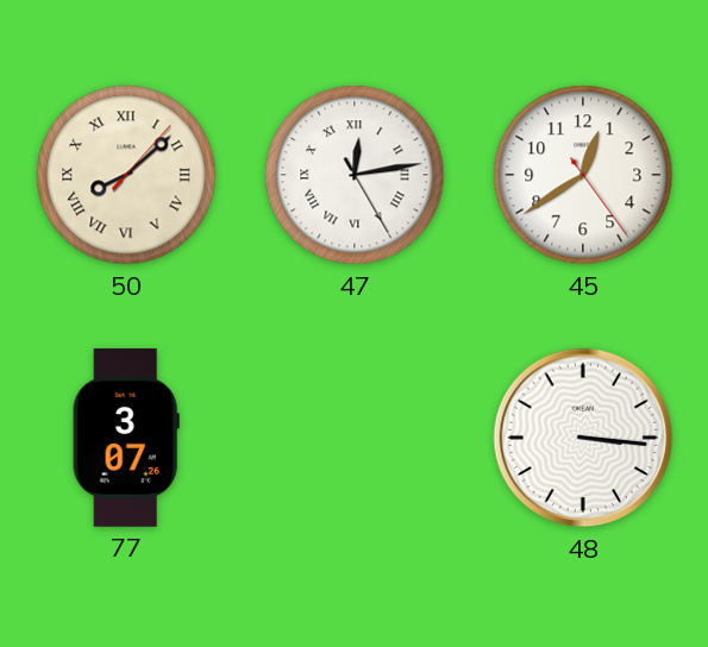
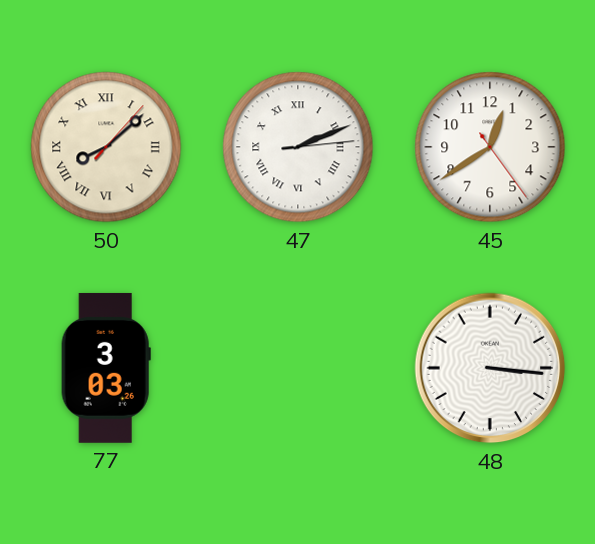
47: 12:13 -> 2:11
77: 3:07 -> 3:03
